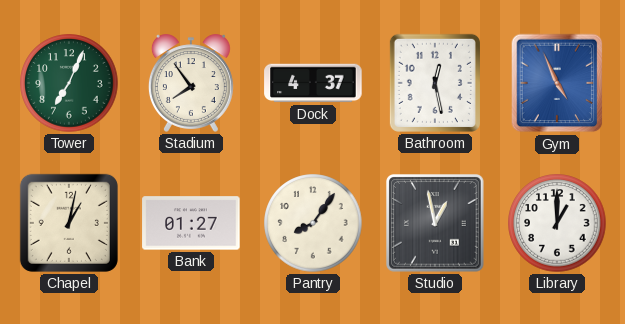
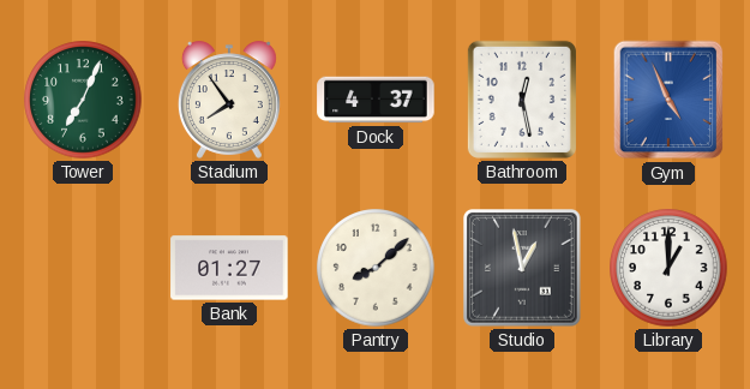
Chapel: 1:02 -> none
Pantry: 8:06 -> 8:08
